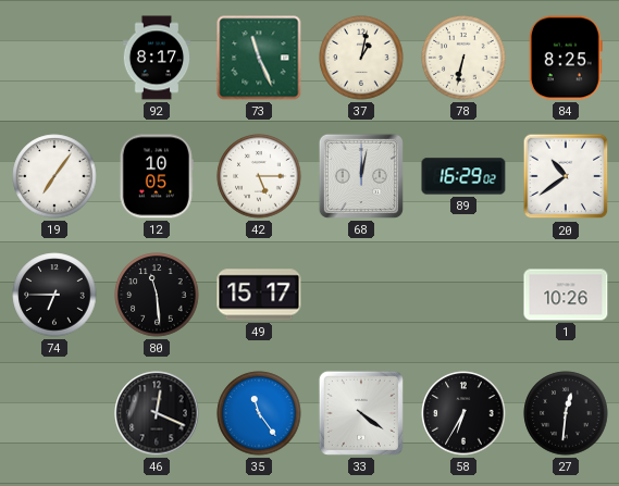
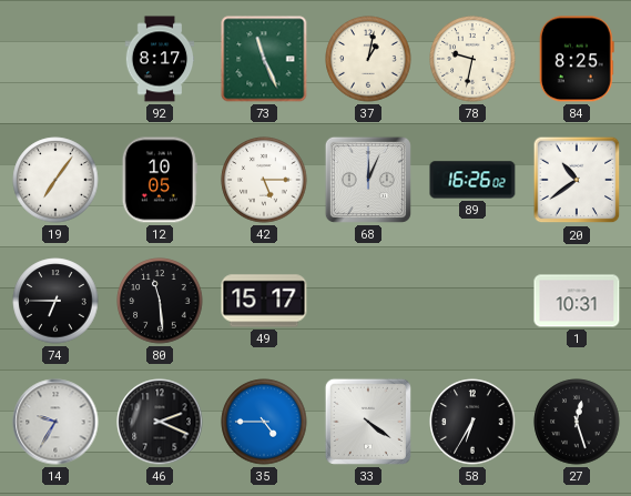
78: 6:32 -> 9:32
68: 12:02 -> 12:04
89: 16:29 -> 16:26
1: 10:26 -> 10:31
14: none -> 9:35
46: 12:19 -> 2:19
35: 11:24 -> 4:45
27: 12:31 -> 12:27
